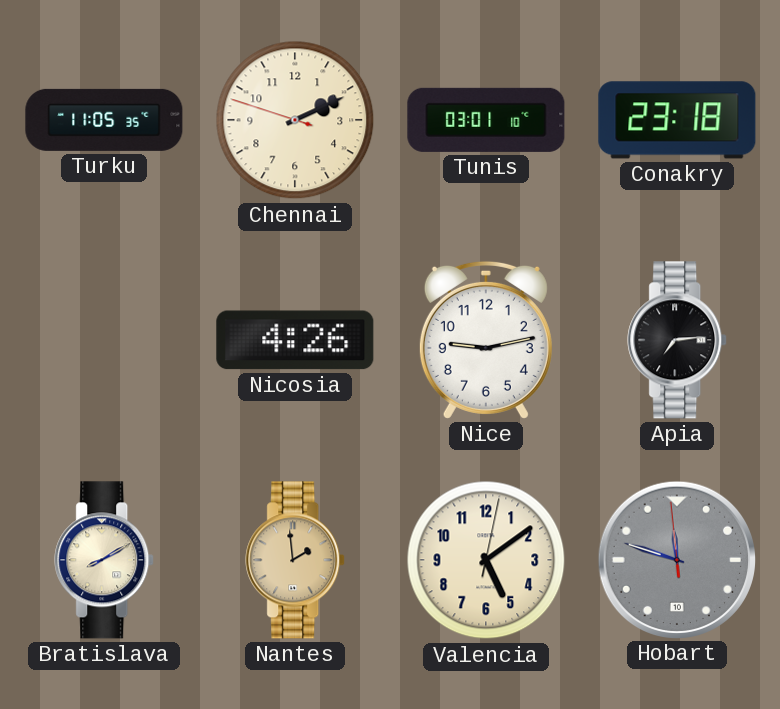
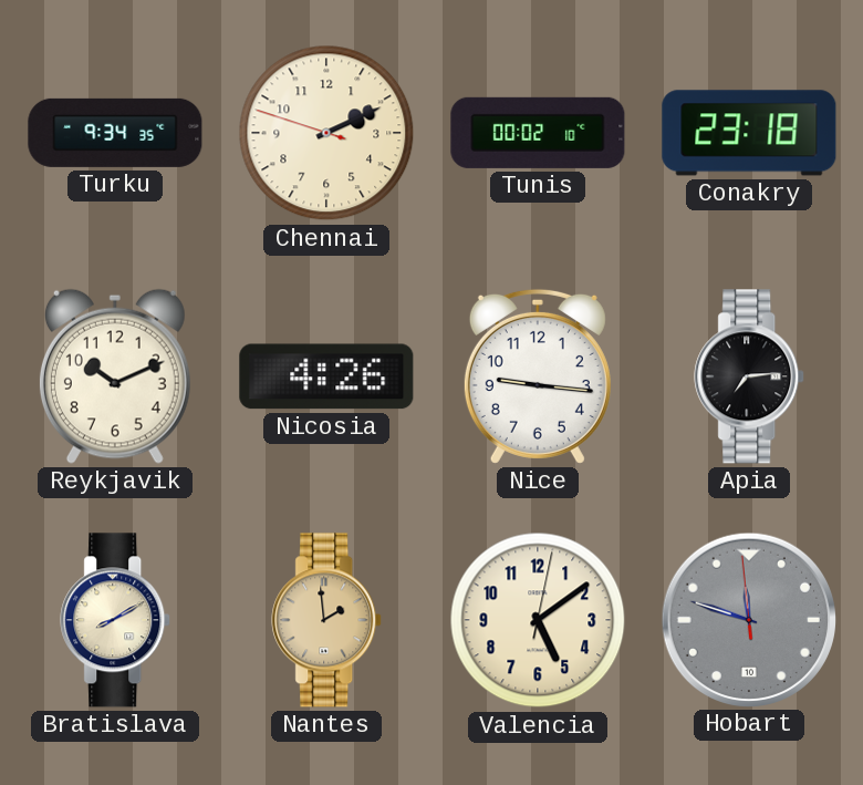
Turku: 11:05 -> 9:34
Tunis: 03:01 -> 00:02
Reykjavik: none -> 10:11
Nice: 9:13 -> 9:16
